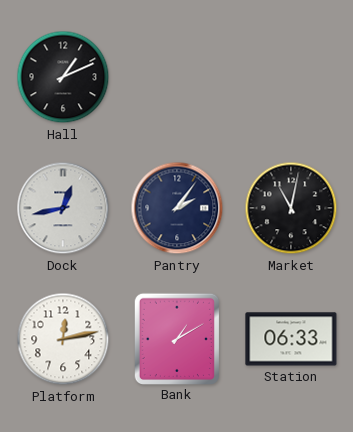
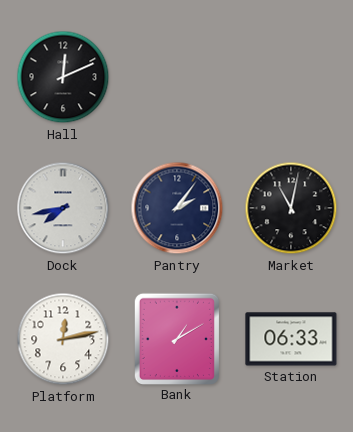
Hall: 1:11 -> 12:11
Dock: 12:43 -> 7:43
